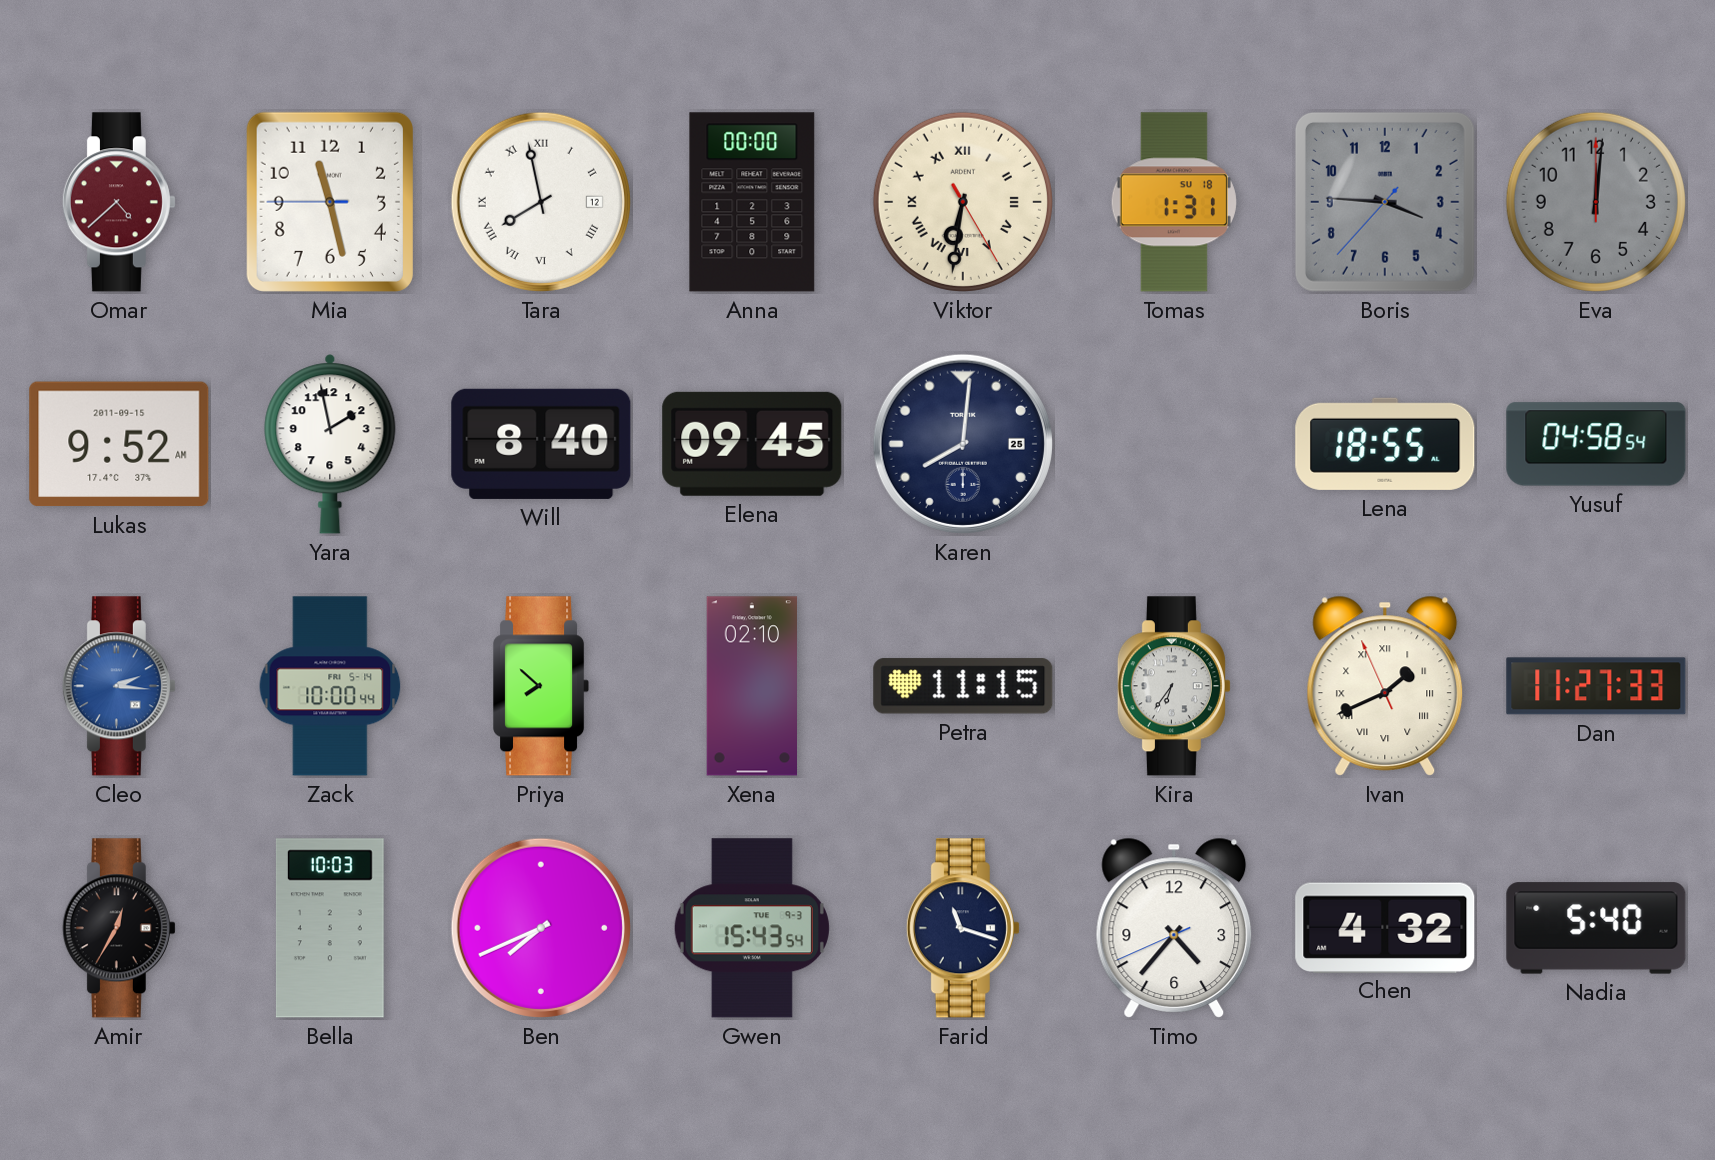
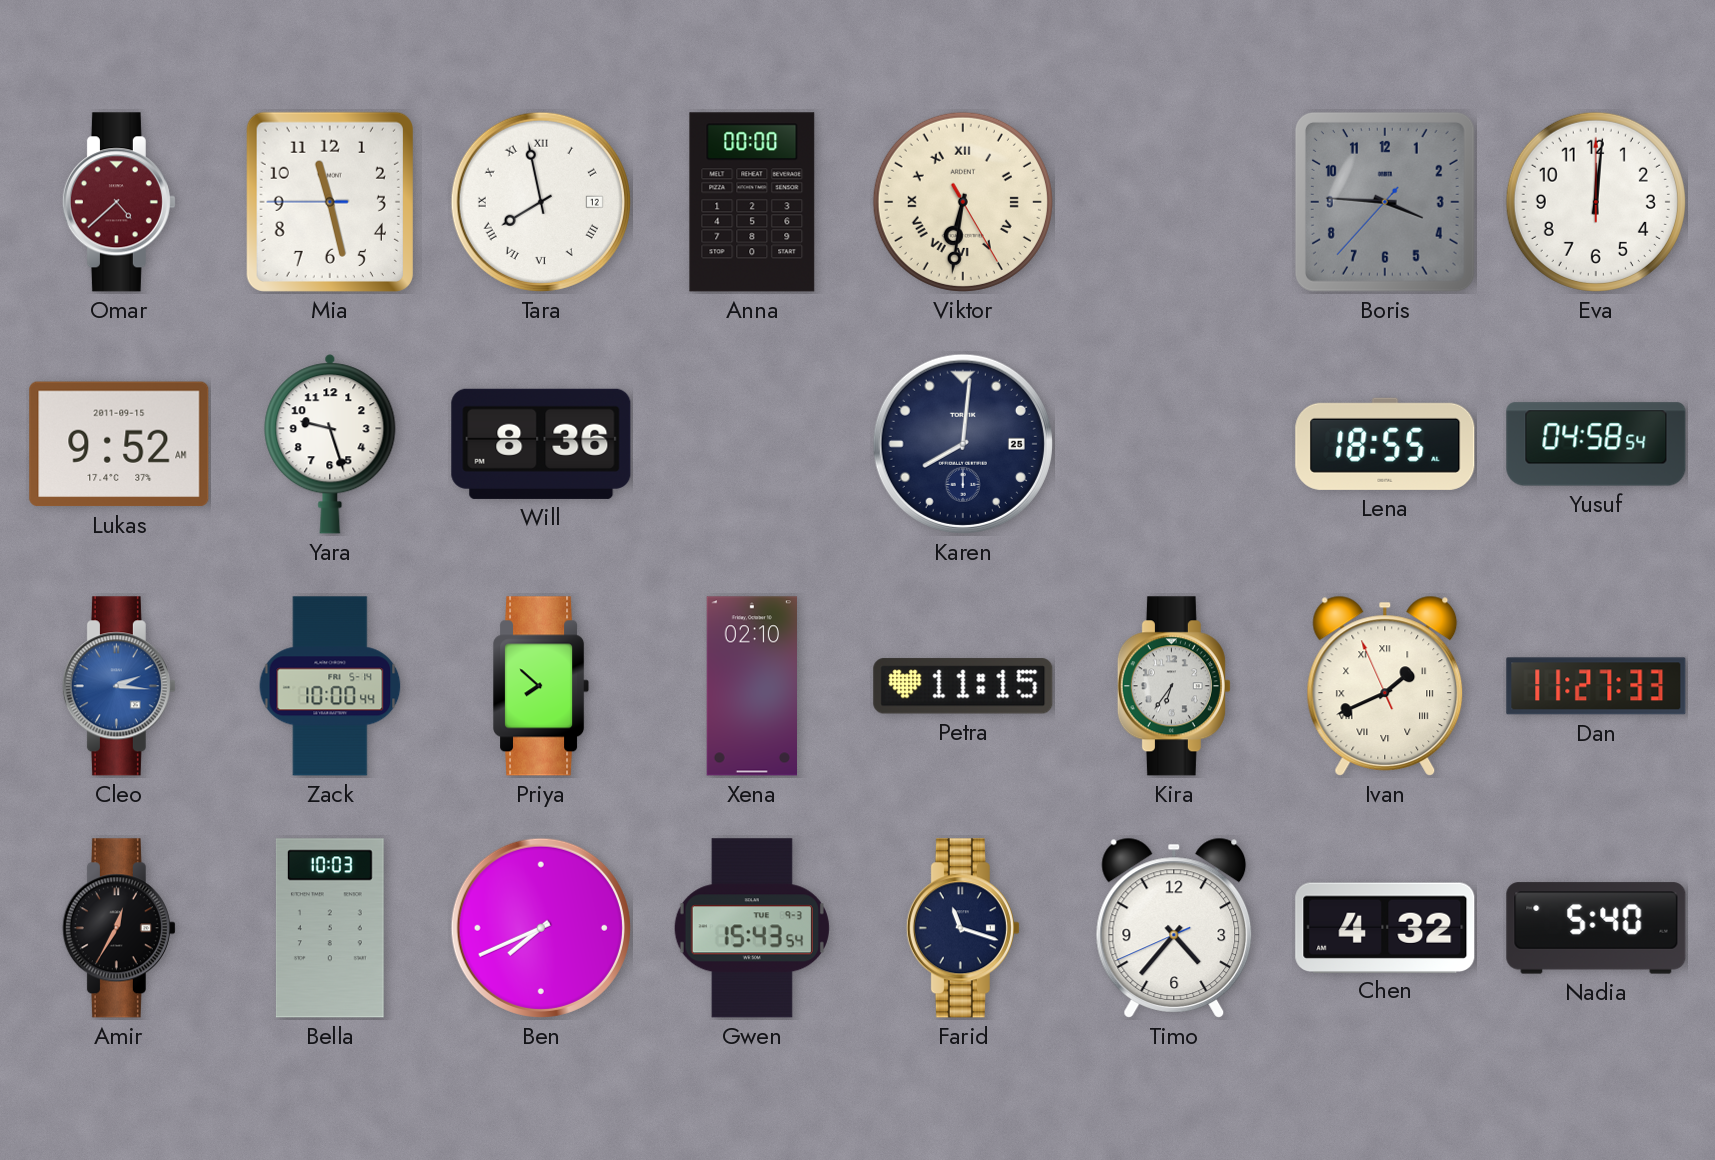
Tomas: 1:31 -> none
Eva dial: grey -> white
Yara: 1:58 -> 9:27
Will: 8:40 -> 8:36
Elena: 09:45 -> none
